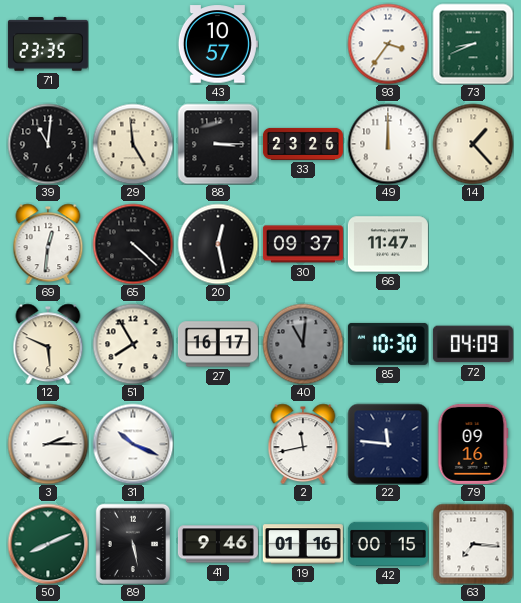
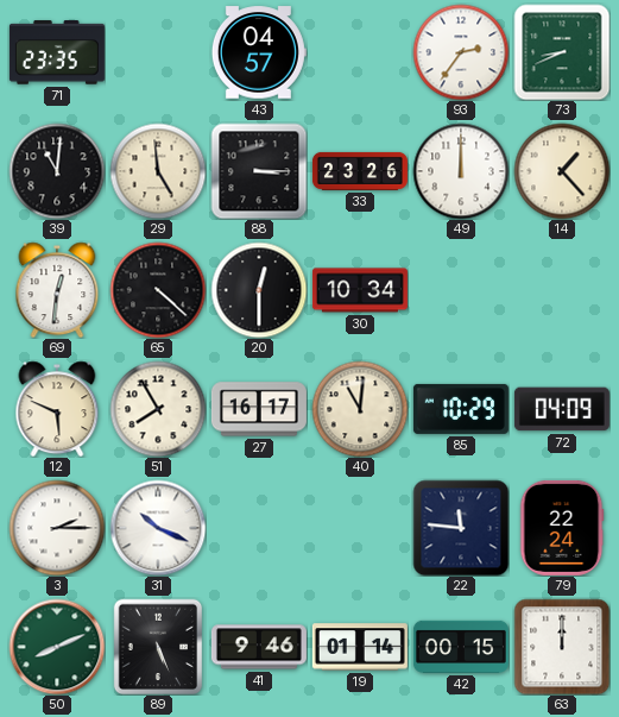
43: 10:57 -> 04:57
93: 3:36 -> 2:36
20: 12:28 -> 12:30
30: 09:37 -> 10:34
66: 11:47 -> none
40 dial: grey -> cream
85: 10:30 -> 10:29
2: 11:43 -> none
79: 09:16 -> 22:24
89: 5:28 -> 5:26
19: 01:16 -> 01:14
63: 7:16 -> 12:00
